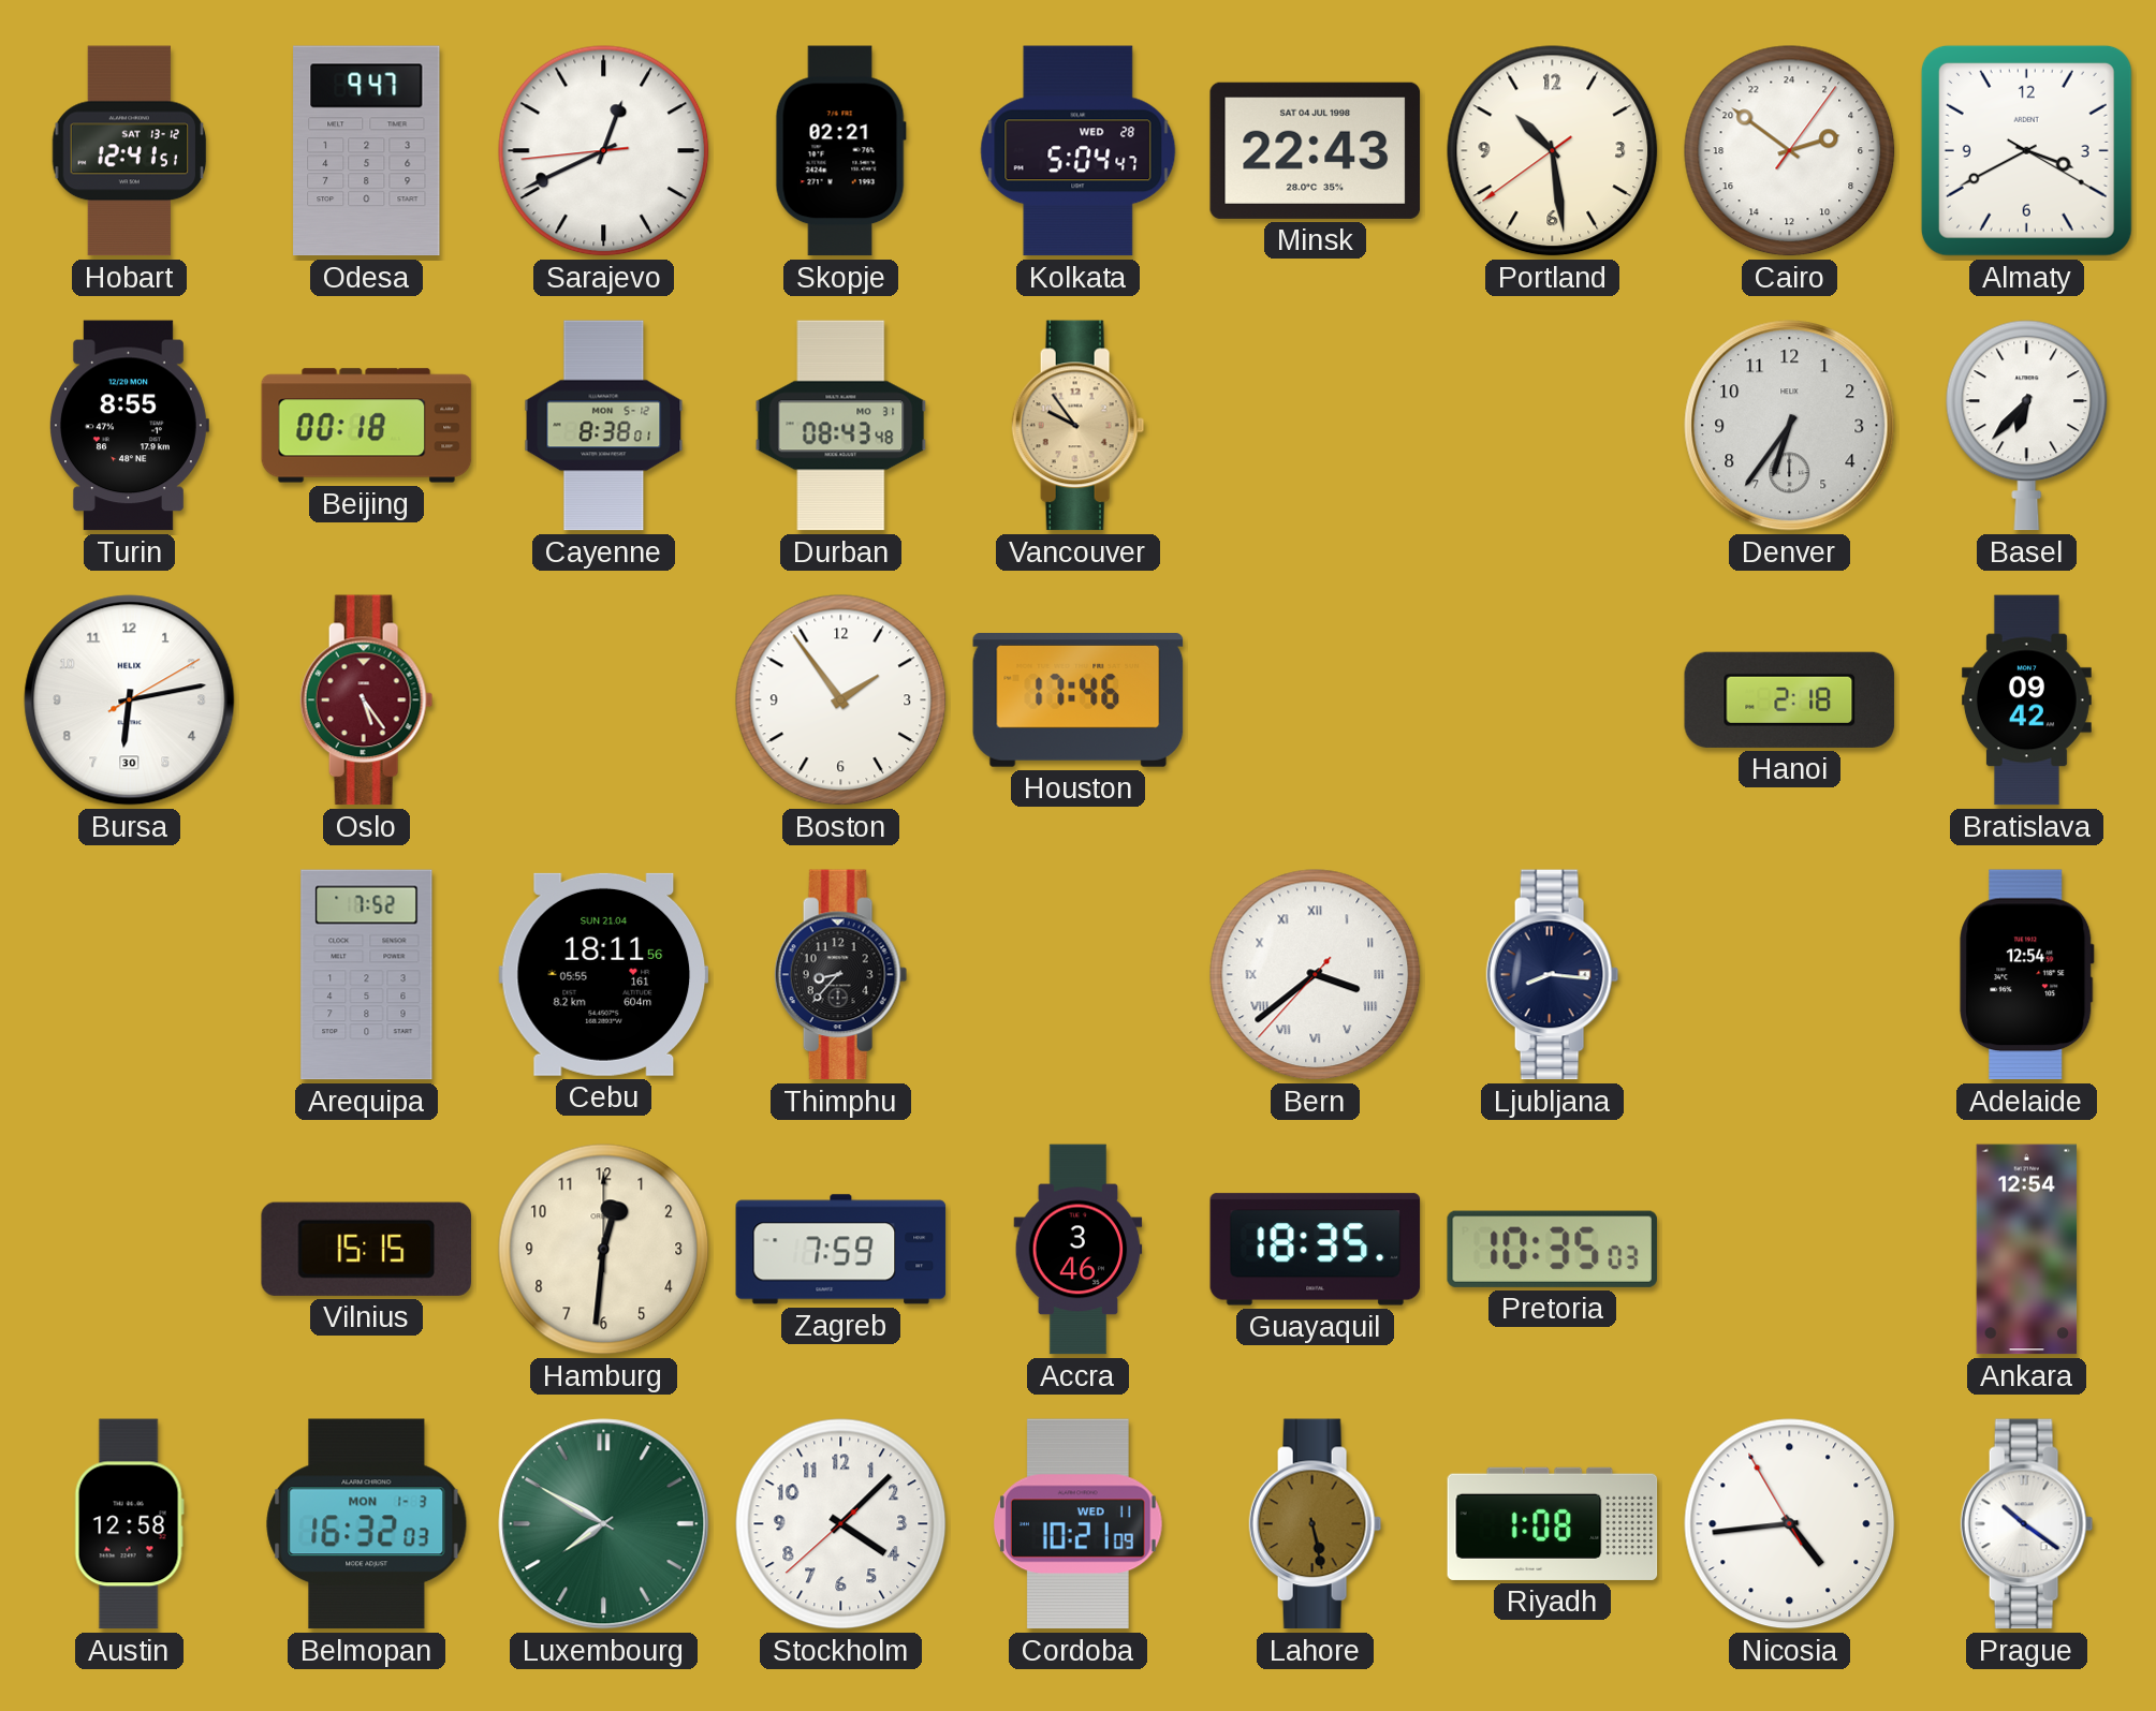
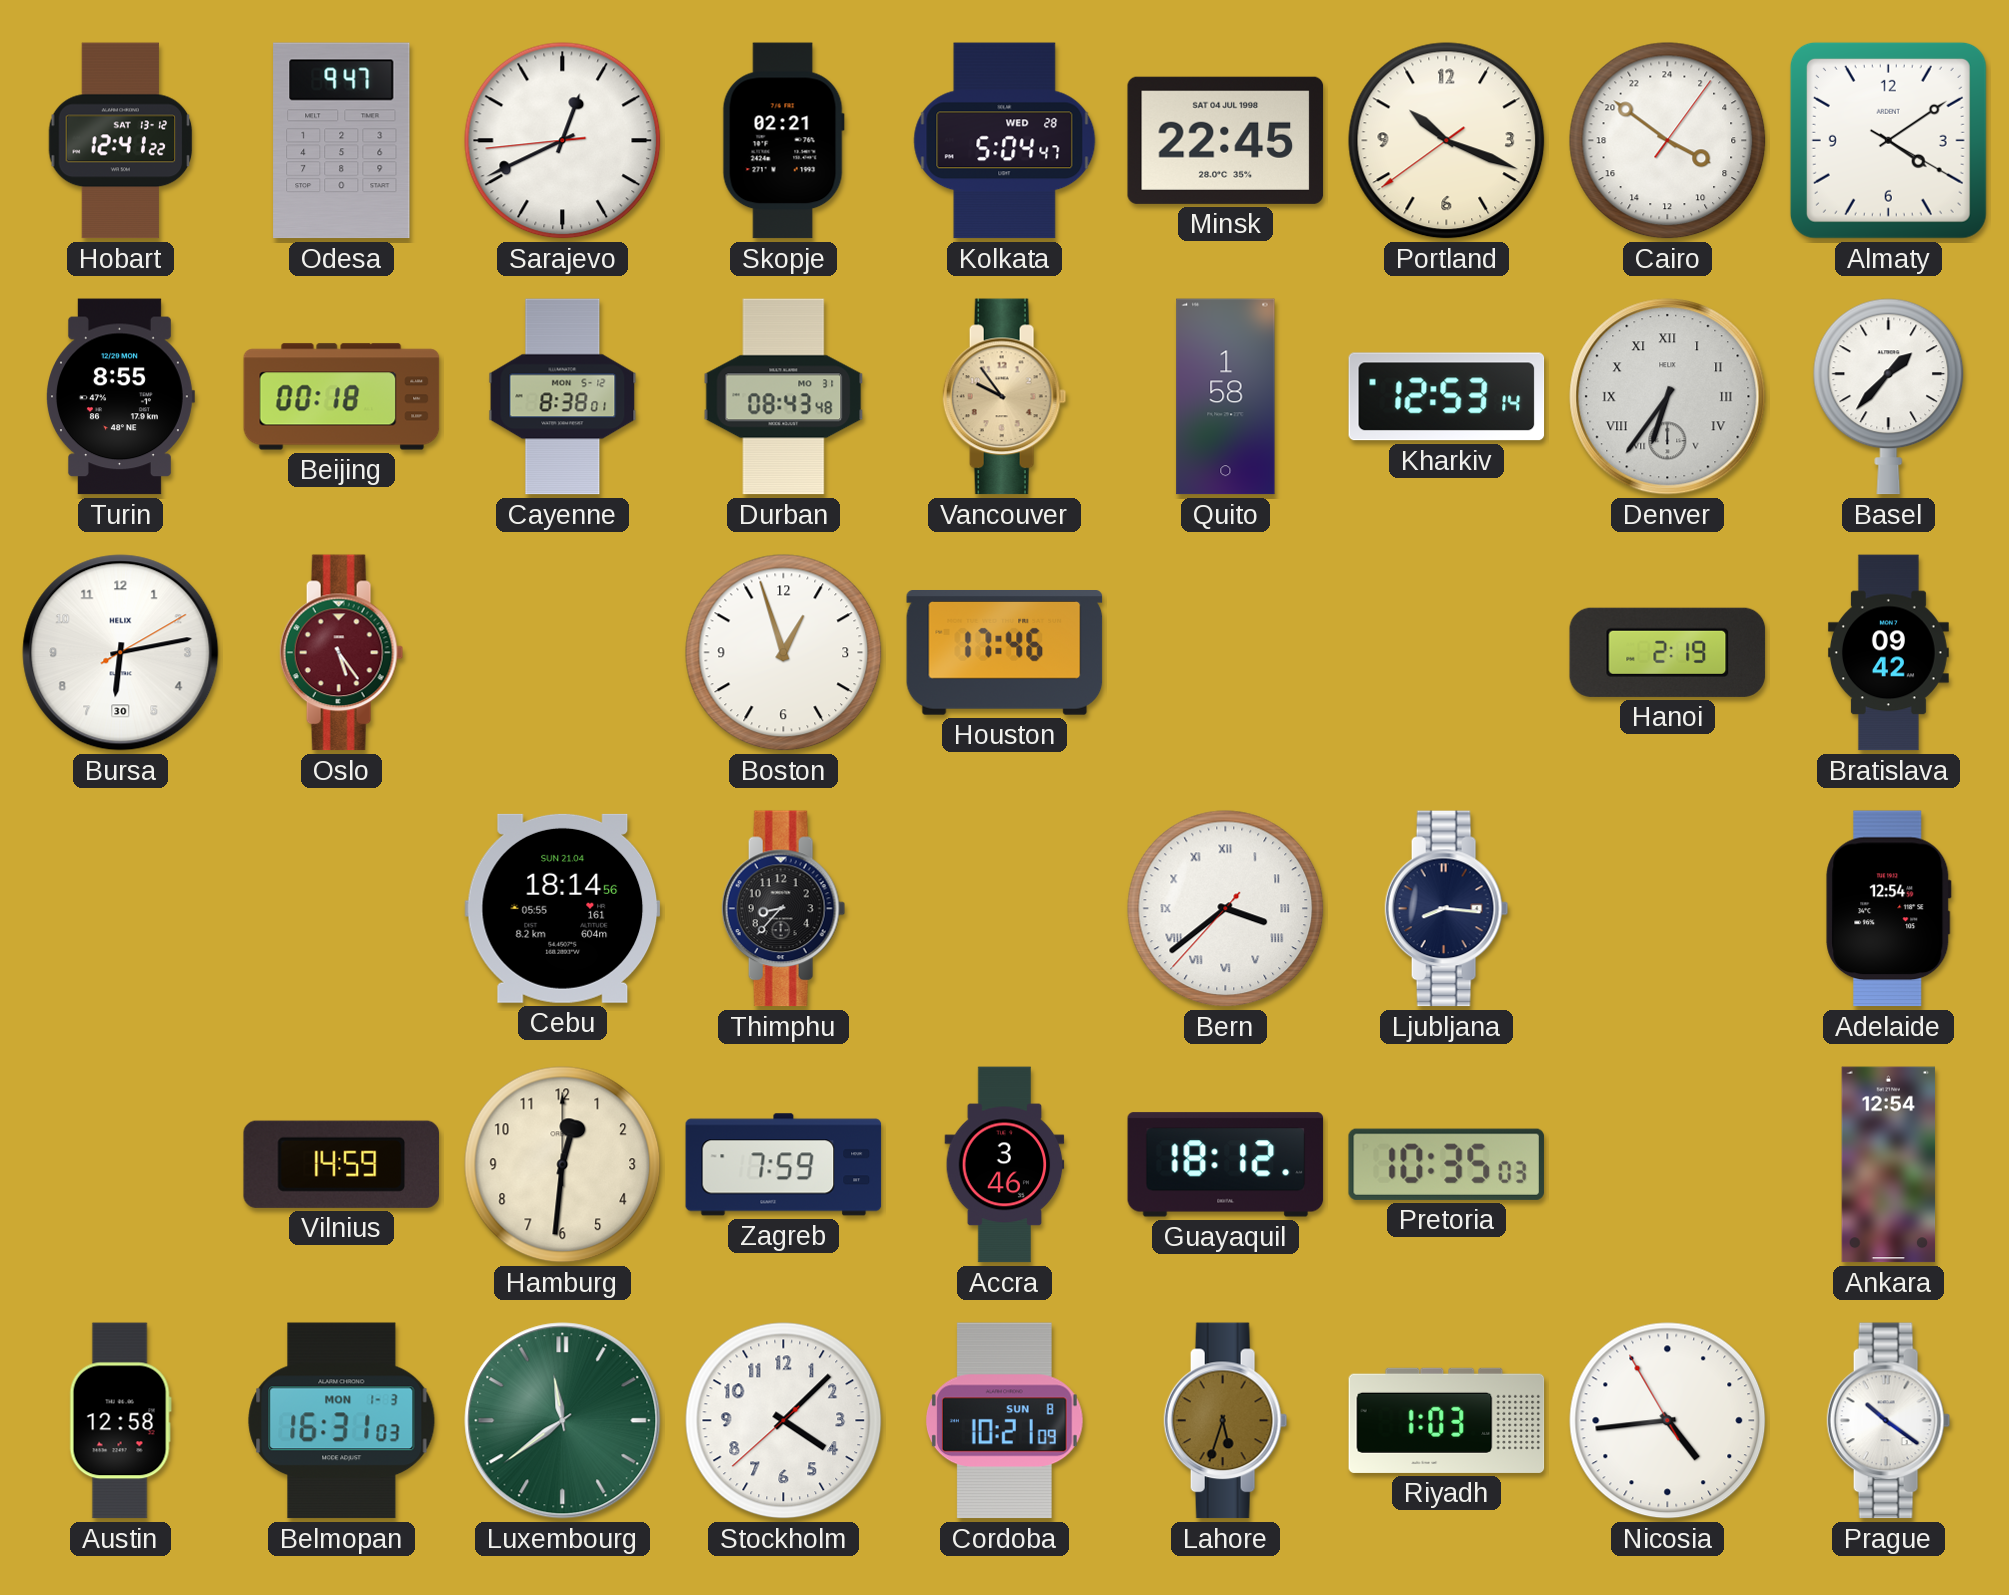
Hobart: 12:41:51 -> 12:41:22
Minsk: 22:43 -> 22:45
Portland: 10:28 -> 10:18
Cairo: 4:51 -> 7:51
Almaty: 3:40 -> 4:09
Quito: none -> 1:58
Kharkiv: none -> 12:53
Denver numerals: Arabic -> Roman
Basel: 6:37 -> 1:37
Boston: 1:54 -> 12:57
Hanoi: 2:18 -> 2:19
Arequipa: 7:52 -> none
Cebu: 18:11 -> 18:14
Vilnius: 15:15 -> 14:59
Guayaquil: 18:35 -> 18:12
Belmopan: 16:32 -> 16:31
Luxembourg: 7:50 -> 11:39
Cordoba date: WED 11 -> SUN 8
Lahore: 5:28 -> 5:33
Riyadh: 1:08 -> 1:03
